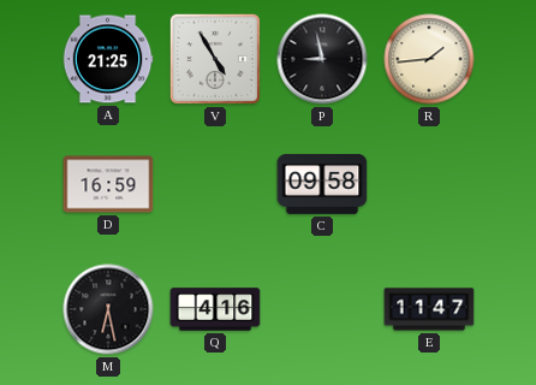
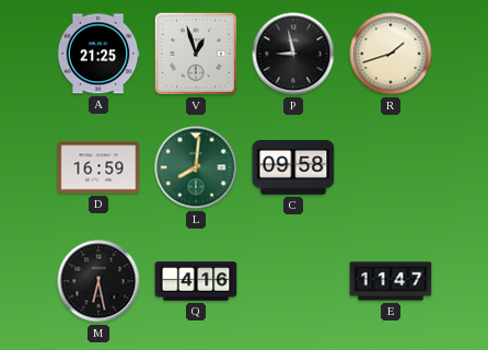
V: 4:55 -> 12:57
R: 1:44 -> 1:42
L: none -> 8:01
